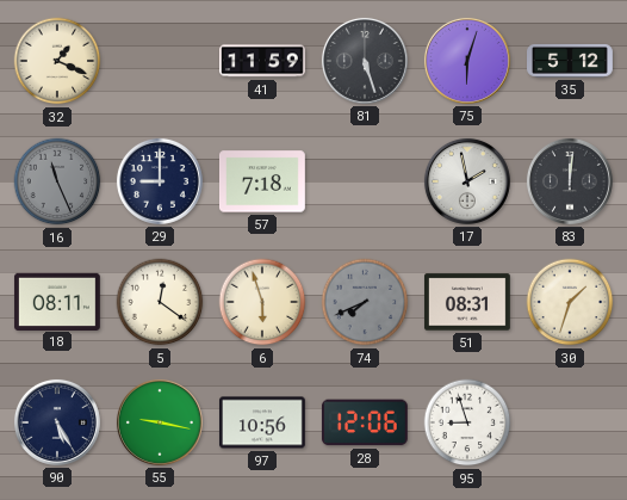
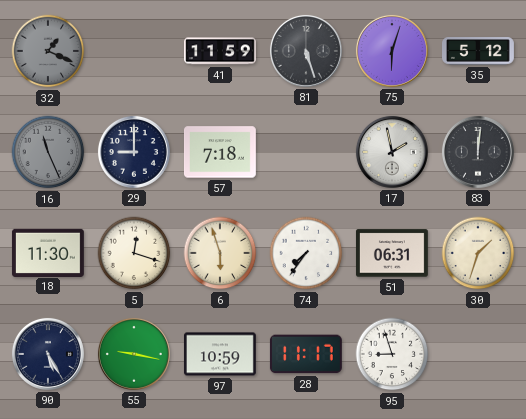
32 dial: cream -> grey
18: 08:11 -> 11:30
5: 12:21 -> 12:18
74: 7:41 -> 7:36
74 dial: grey -> white
51: 08:31 -> 06:31
97: 10:56 -> 10:59
28: 12:06 -> 11:17
